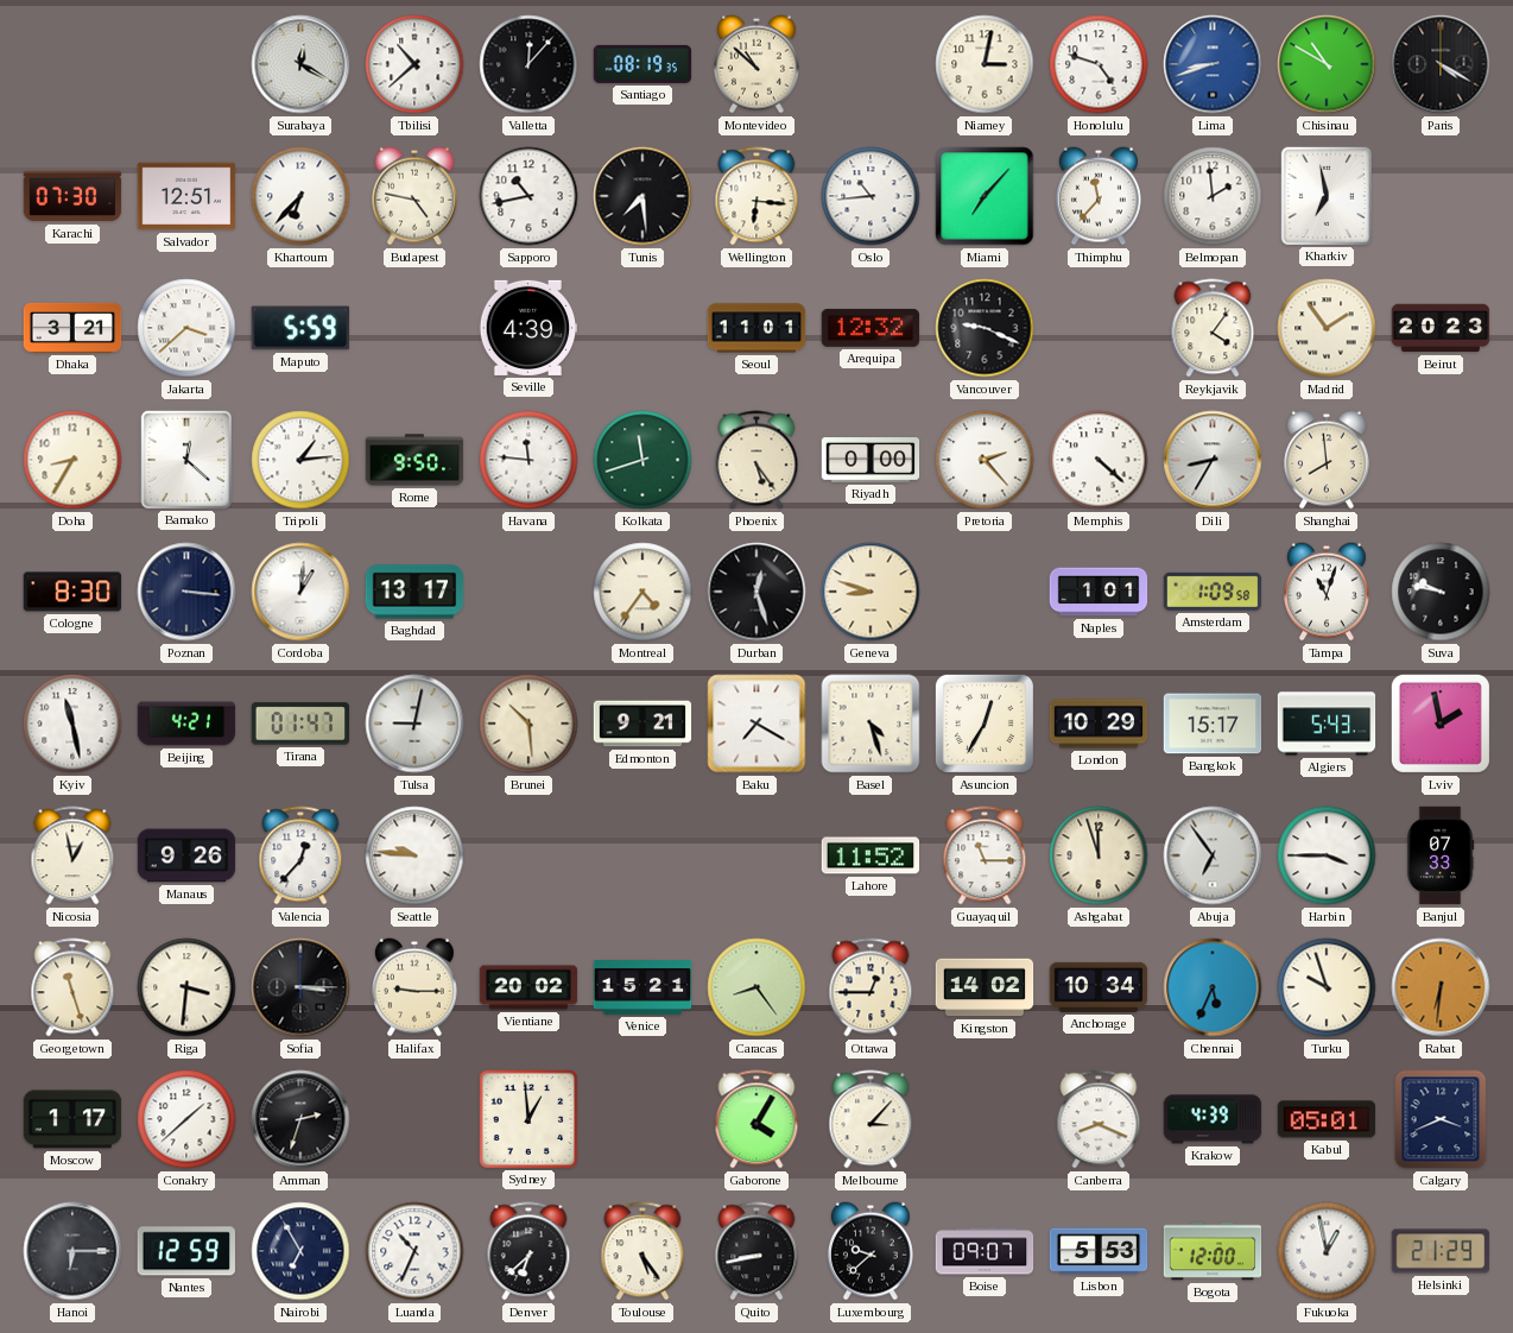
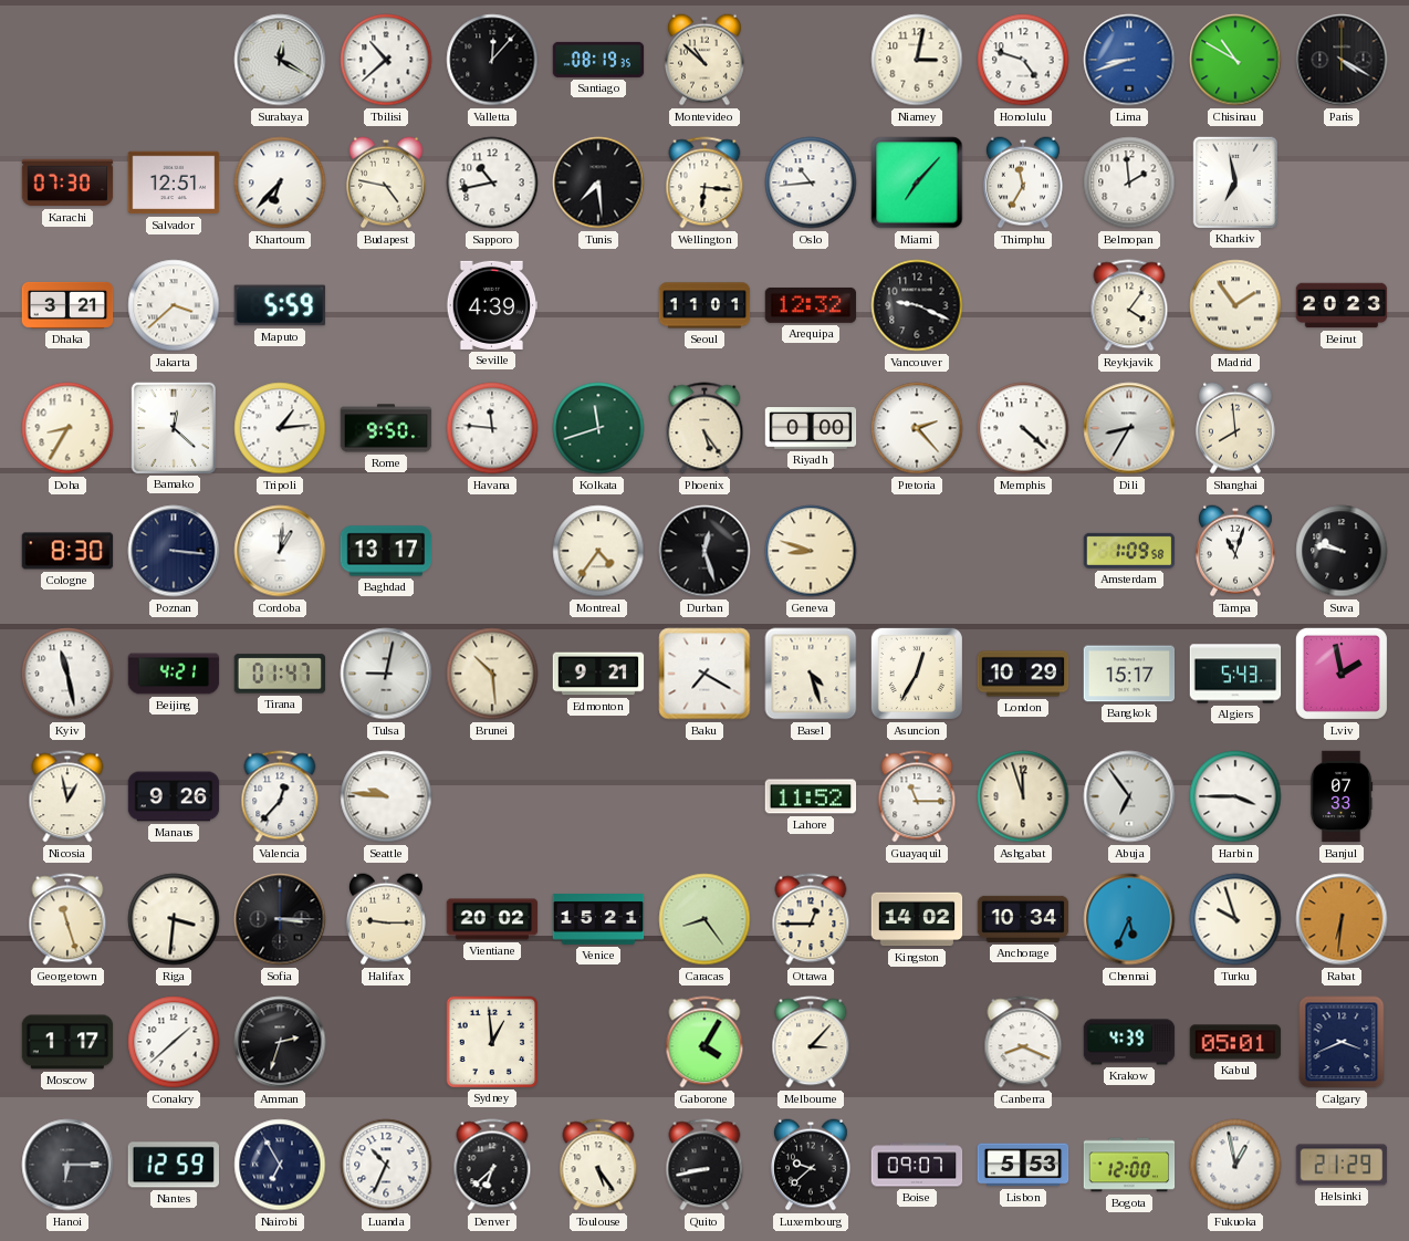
Thimphu: 11:37 -> 11:35
Naples: 1:01 -> none
